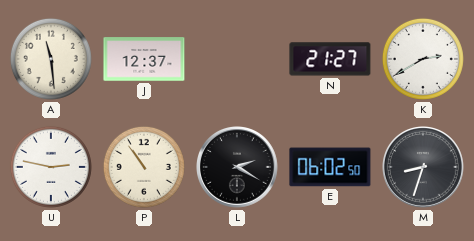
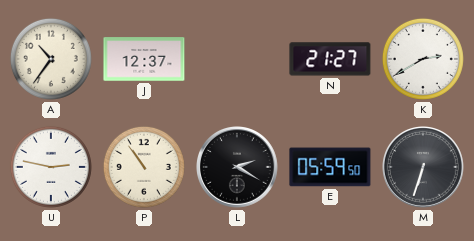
A: 11:29 -> 10:36
E: 06:02 -> 05:59
M: 8:33 -> 6:33
